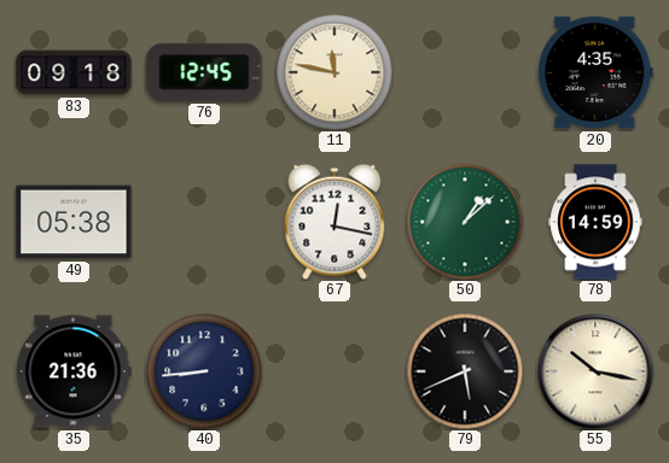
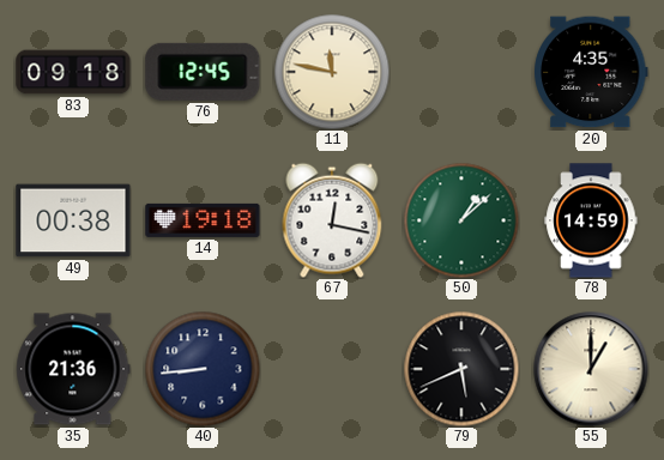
49: 05:38 -> 00:38
14: none -> 19:18
55: 10:17 -> 1:00
